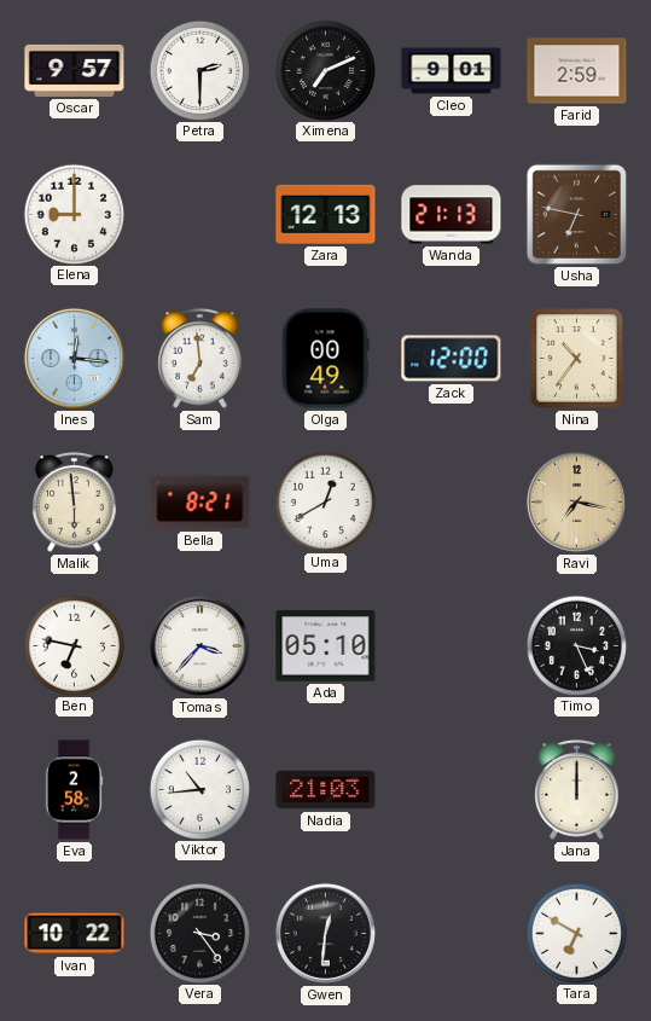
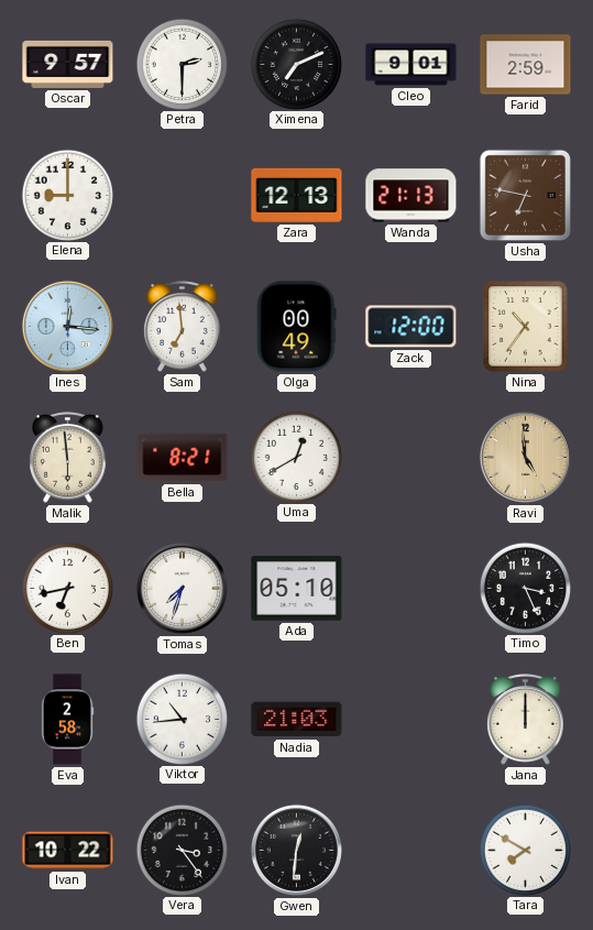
Ravi: 7:17 -> 4:59
Ben: 6:47 -> 6:43
Tomas: 3:37 -> 7:33
Tara: 6:50 -> 7:50
